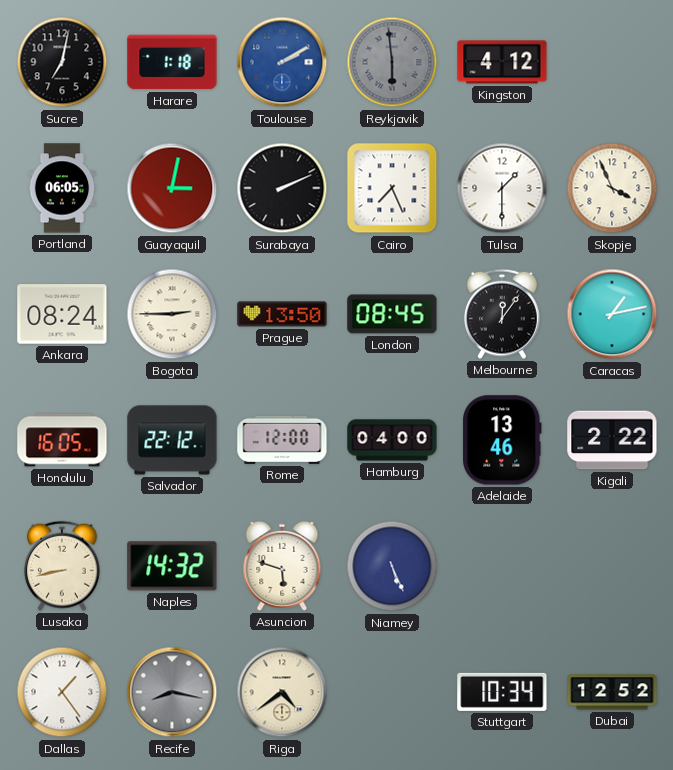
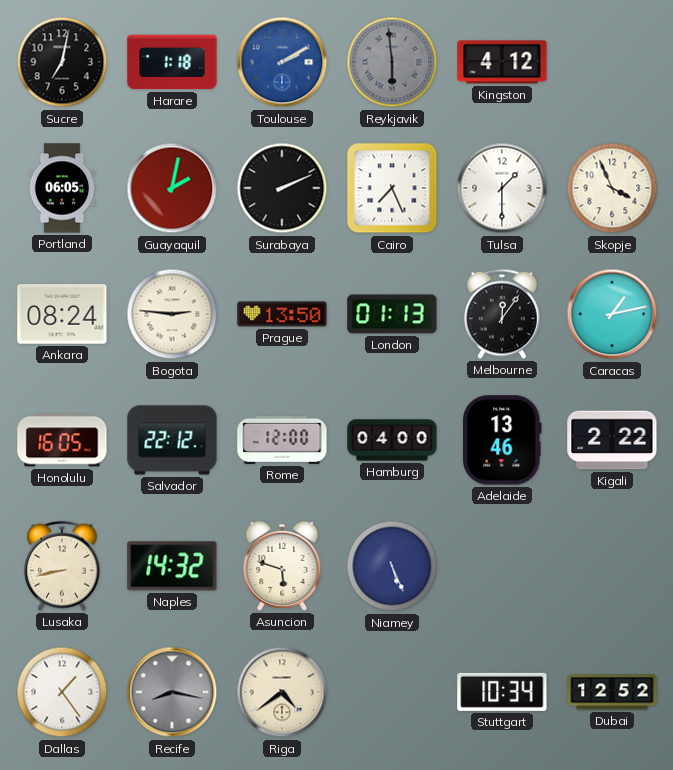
Guayaquil: 3:02 -> 2:02
Bogota: 2:45 -> 2:46
London: 08:45 -> 01:13
